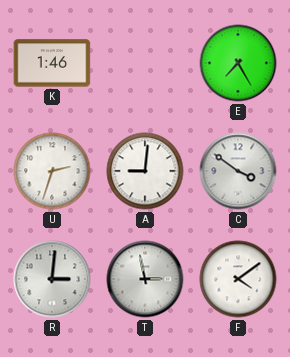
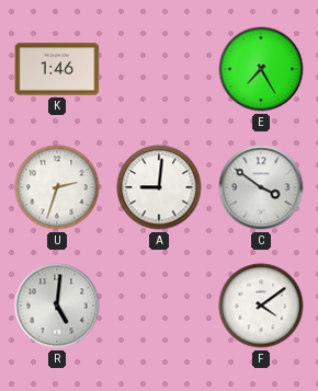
R: 3:01 -> 5:01
T: 2:58 -> none
